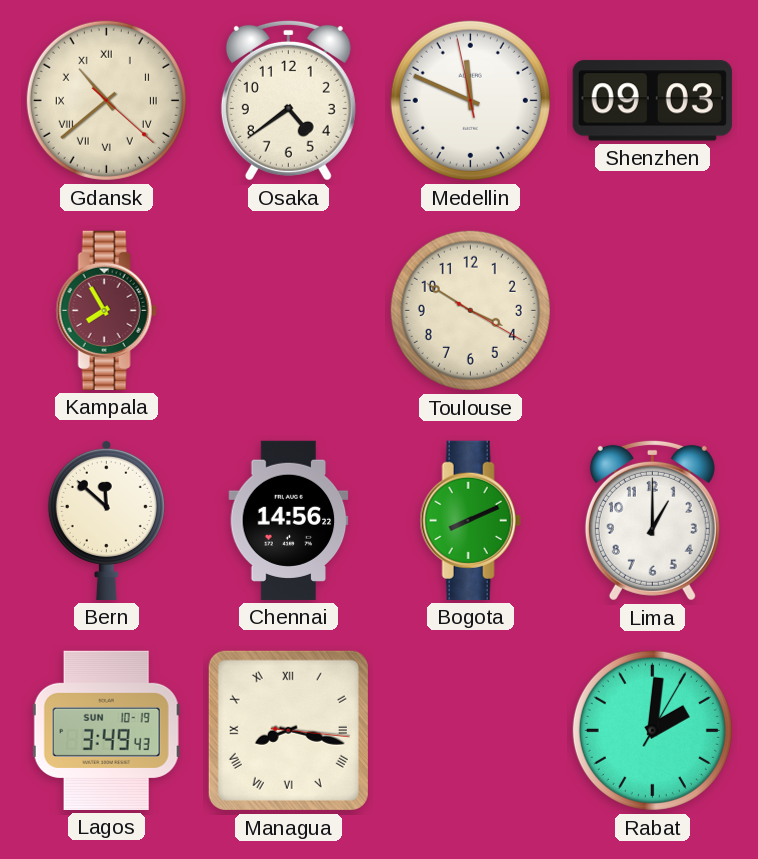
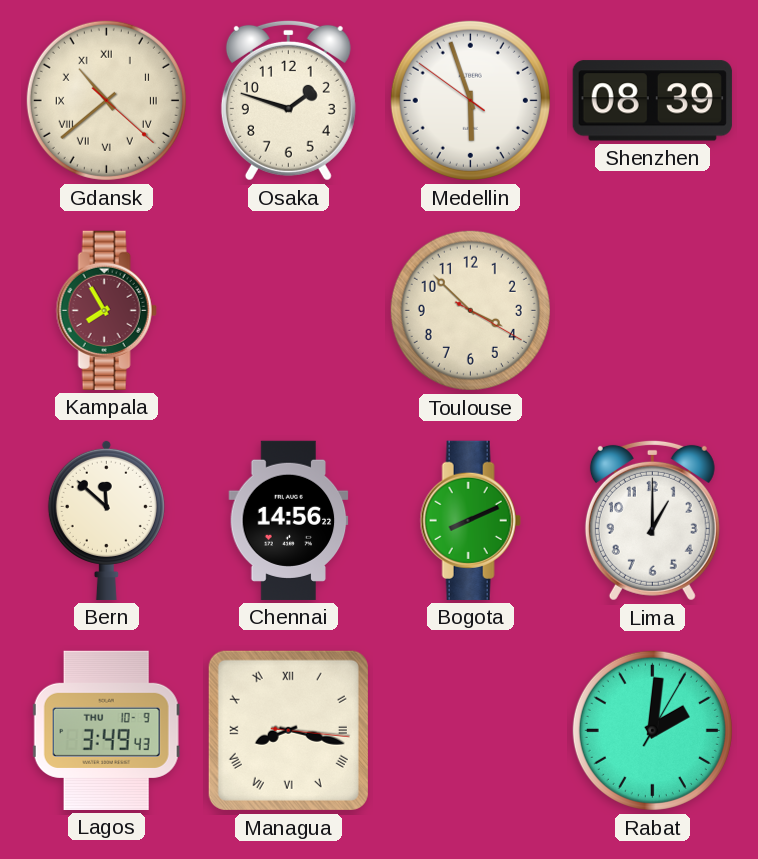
Osaka: 4:39 -> 1:48
Medellin: 11:48 -> 5:56
Shenzhen: 09:03 -> 08:39
Toulouse: 3:50 -> 3:52
Lagos date: SUN 10-19 -> THU 10-9
